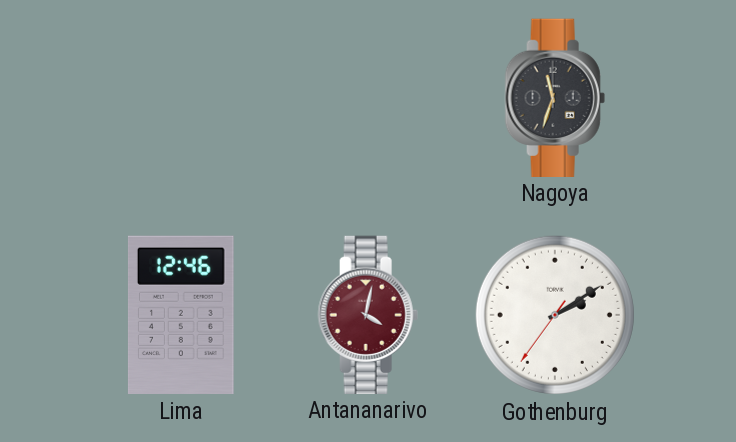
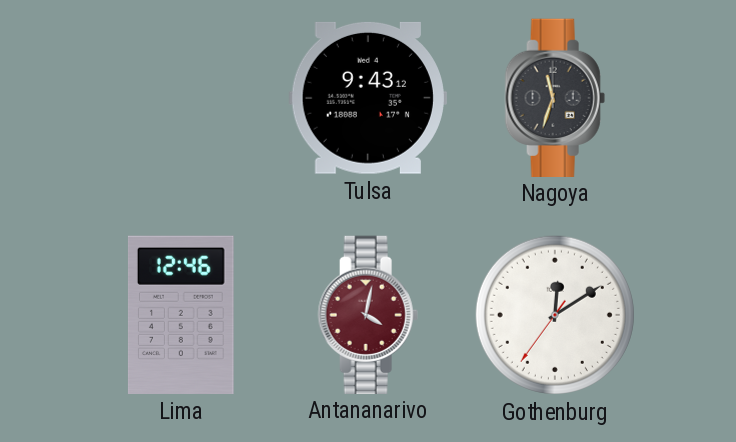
Tulsa: none -> 9:43
Gothenburg: 2:09 -> 12:09
